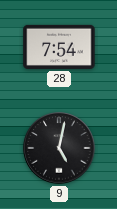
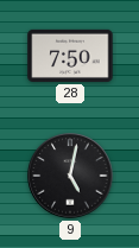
28: 7:54 -> 7:50
